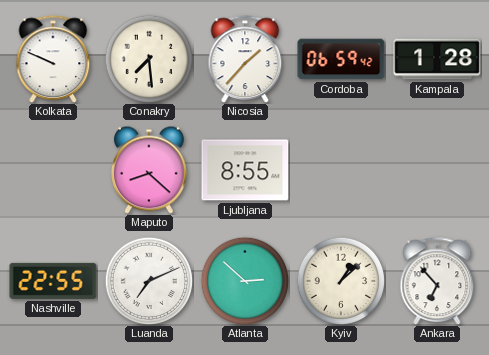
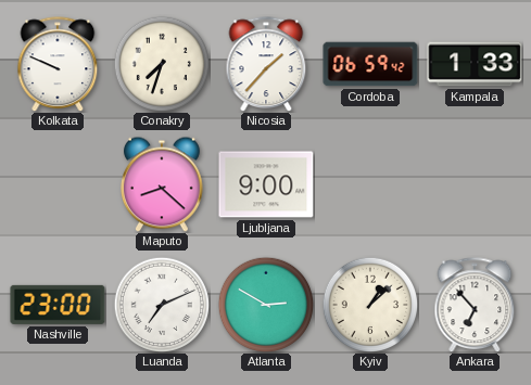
Conakry: 7:29 -> 7:33
Kampala: 1:28 -> 1:33
Ljubljana: 8:55 -> 9:00
Nashville: 22:55 -> 23:00
Atlanta: 2:52 -> 2:50
